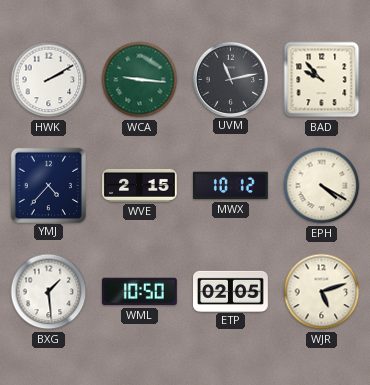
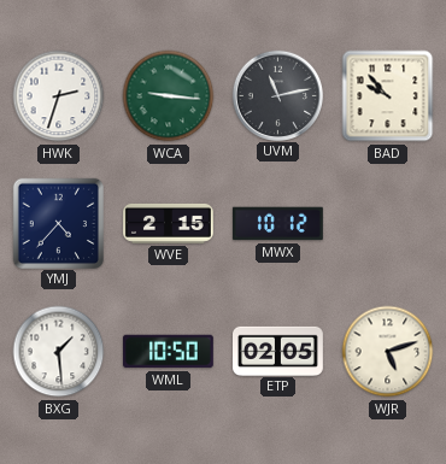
HWK: 2:10 -> 2:33
EPH: 4:20 -> none
